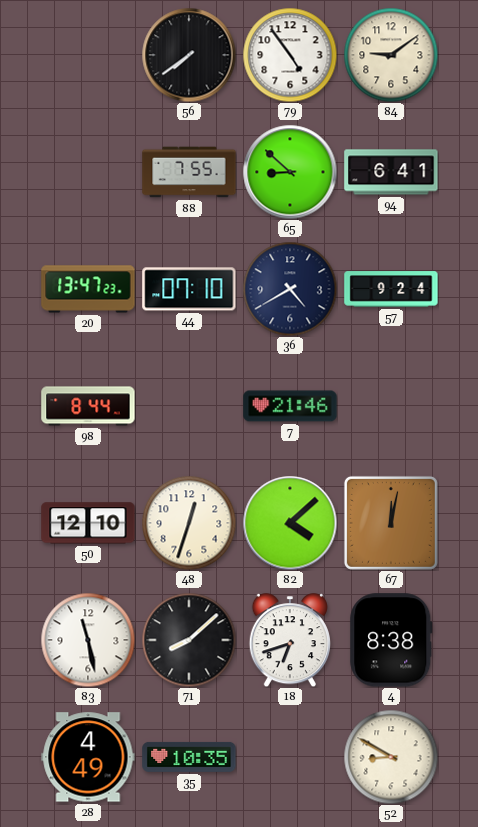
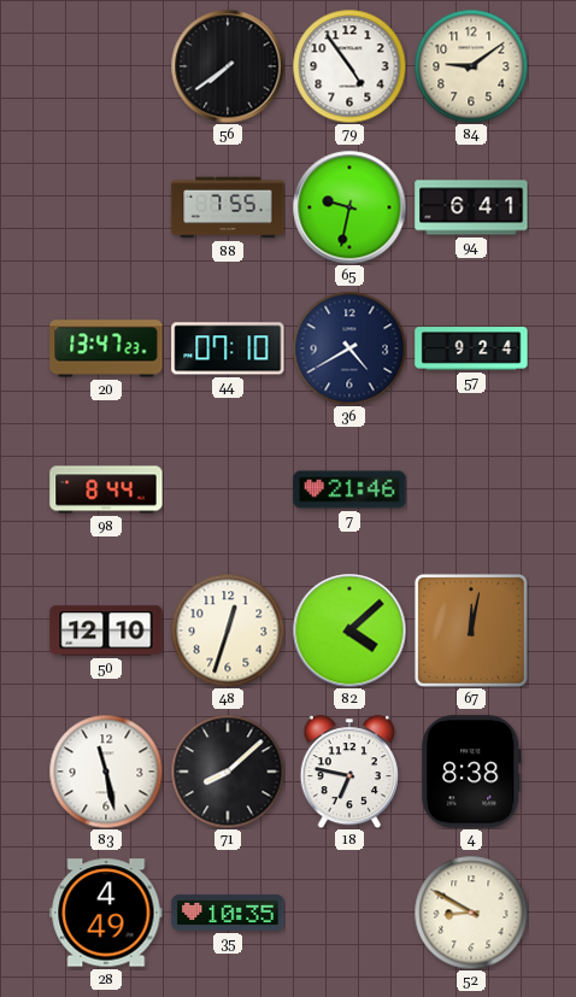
65: 8:52 -> 9:32
18: 6:42 -> 6:47
